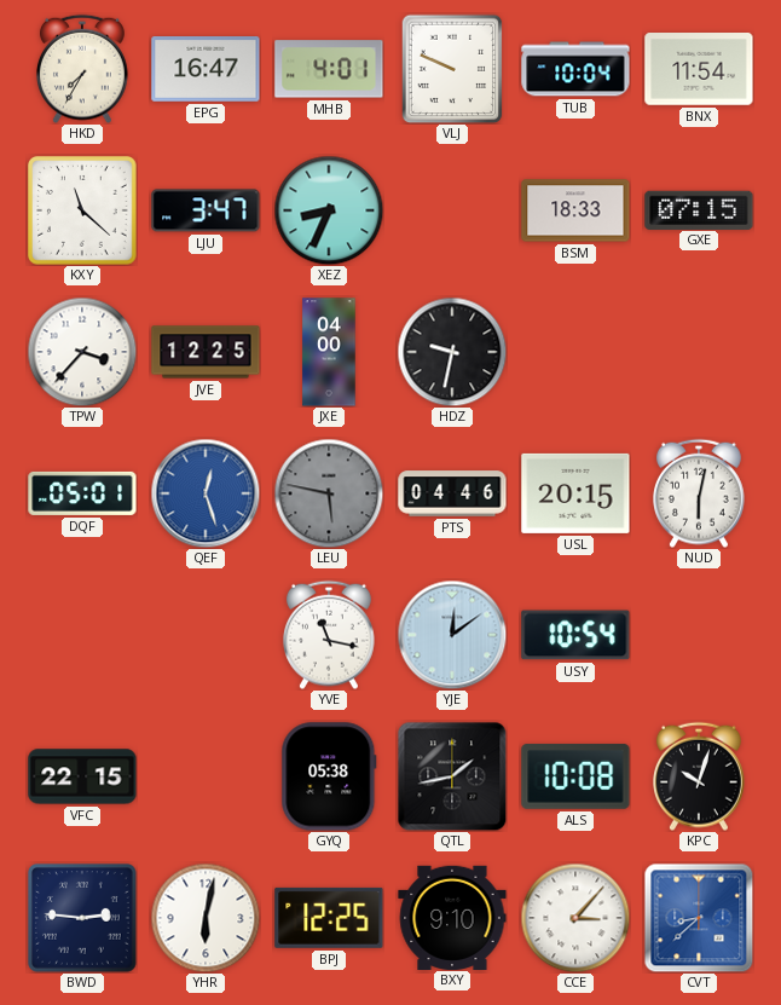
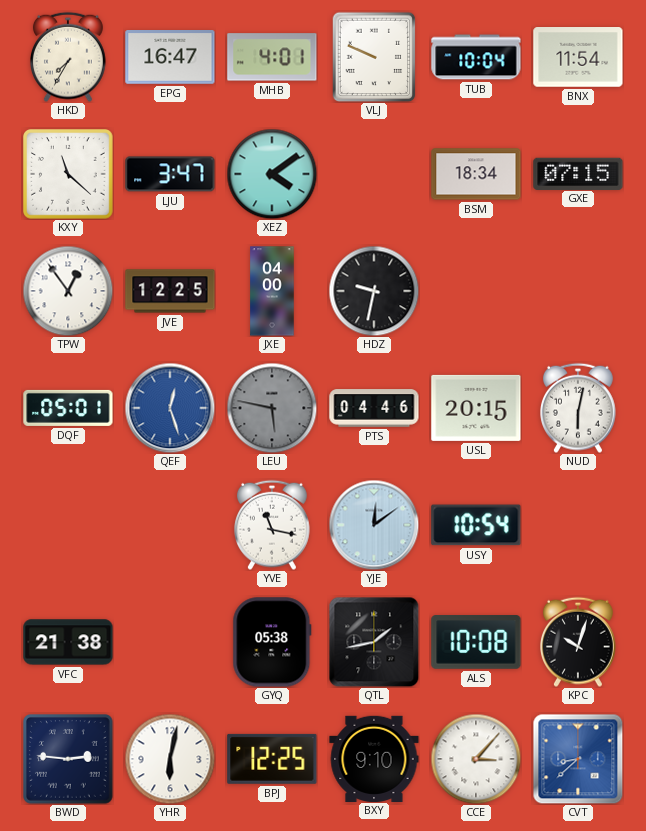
XEZ: 8:34 -> 4:09
BSM: 18:33 -> 18:34
TPW: 3:37 -> 12:54
VFC: 22:15 -> 21:38
